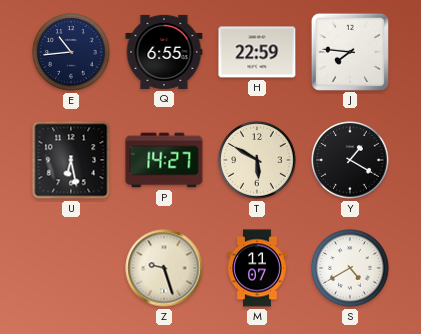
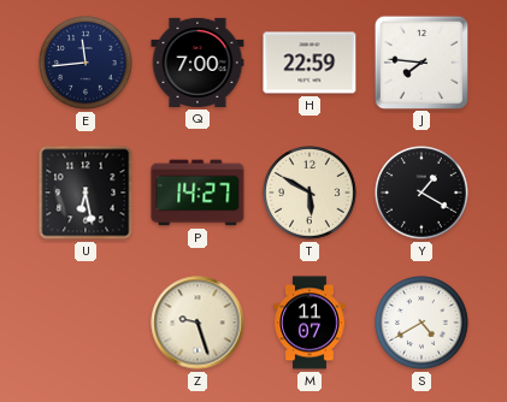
E: 10:44 -> 11:44
Q: 6:55 -> 7:00
